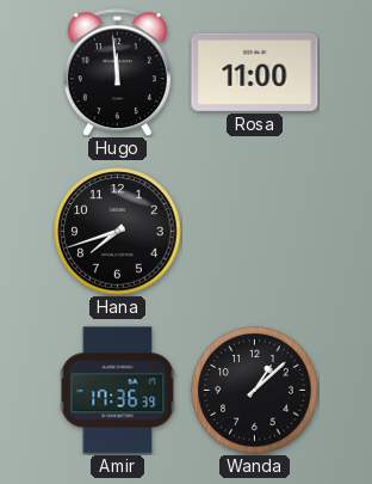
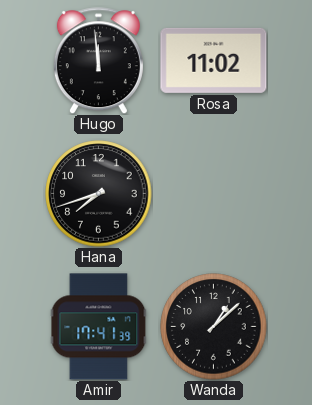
Rosa: 11:00 -> 11:02
Amir: 17:36 -> 17:41
